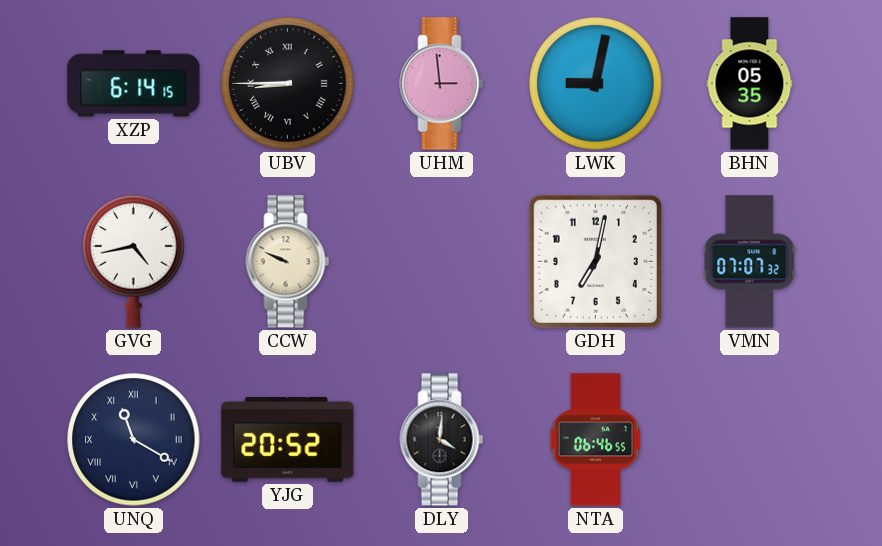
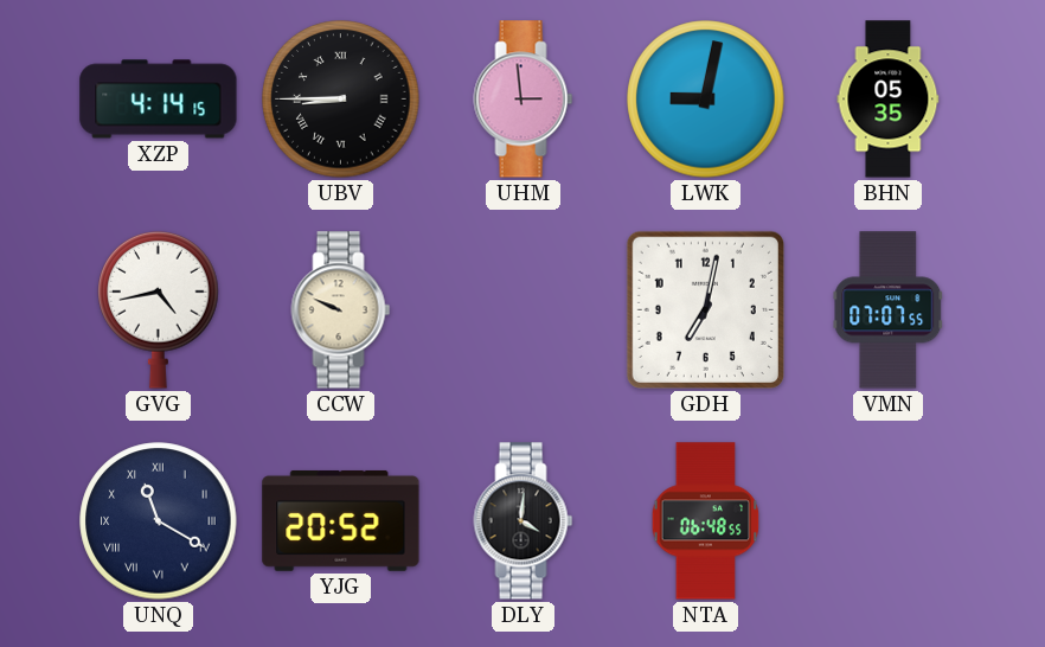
XZP: 6:14 -> 4:14
VMN: 07:07:32 -> 07:07:55
NTA: 06:46 -> 06:48
